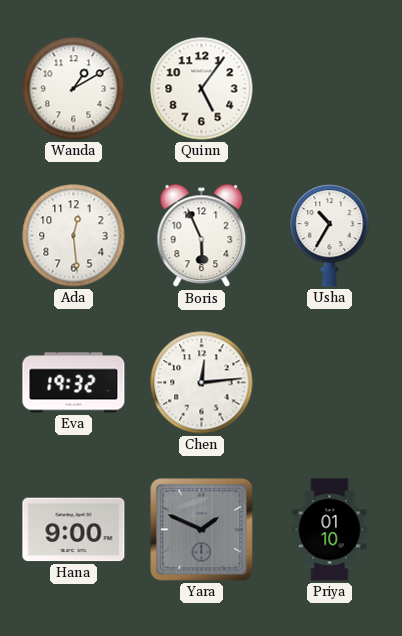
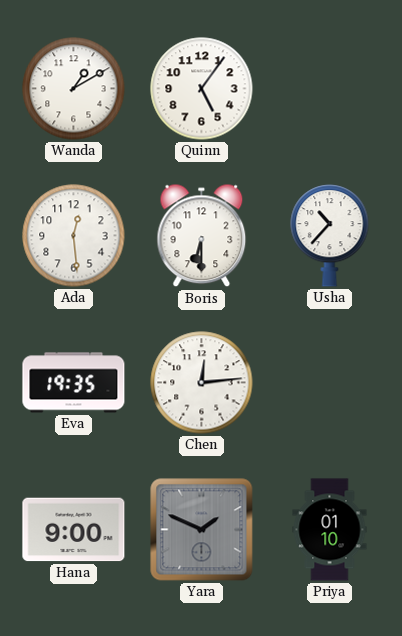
Boris: 5:56 -> 6:30
Usha: 10:35 -> 10:37
Eva: 19:32 -> 19:35
